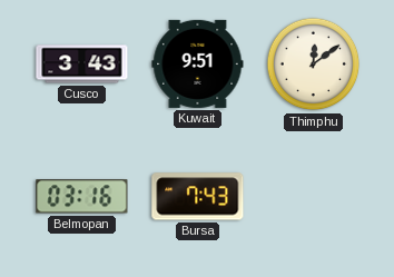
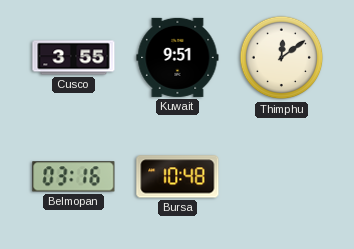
Cusco: 3:43 -> 3:55
Bursa: 7:43 -> 10:48
